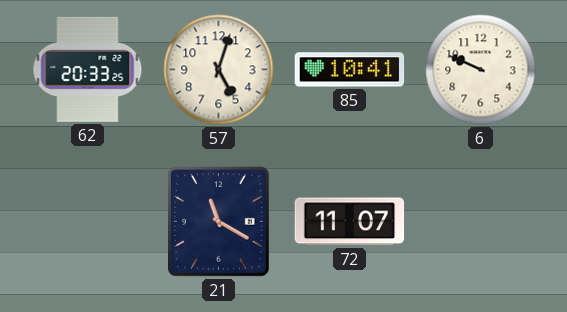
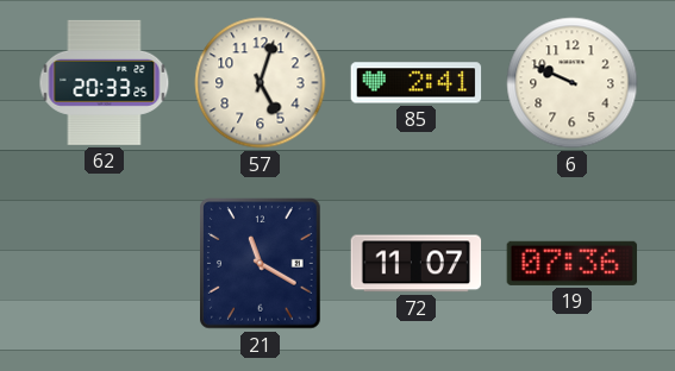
85: 10:41 -> 2:41
19: none -> 07:36
